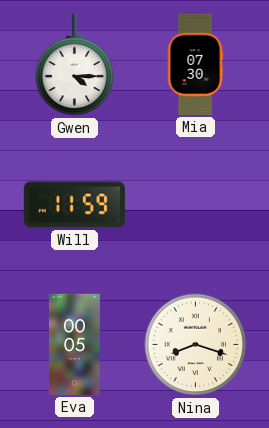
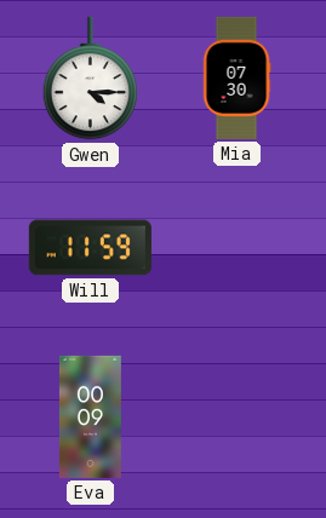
Eva: 00:05 -> 00:09
Nina: 8:18 -> none
